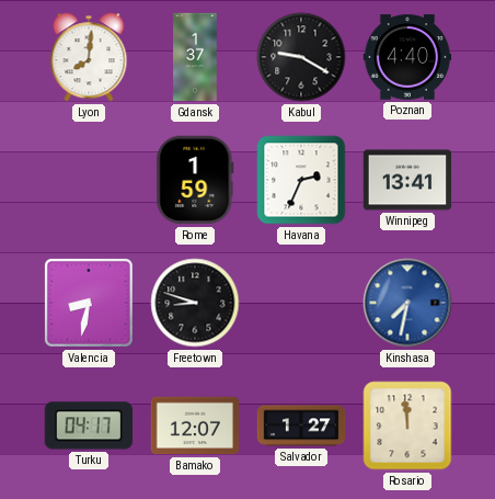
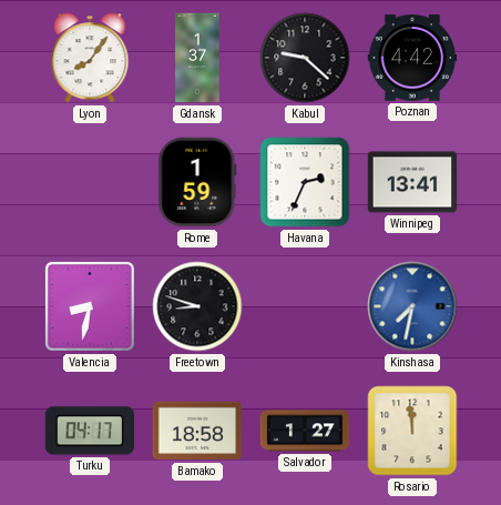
Lyon: 8:01 -> 8:06
Kabul: 9:20 -> 9:22
Poznan: 4:40 -> 4:42
Bamako: 12:07 -> 18:58
